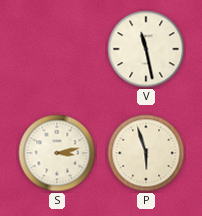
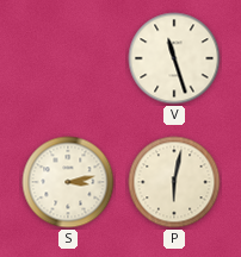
V: 11:28 -> 11:27
P: 5:57 -> 6:02
